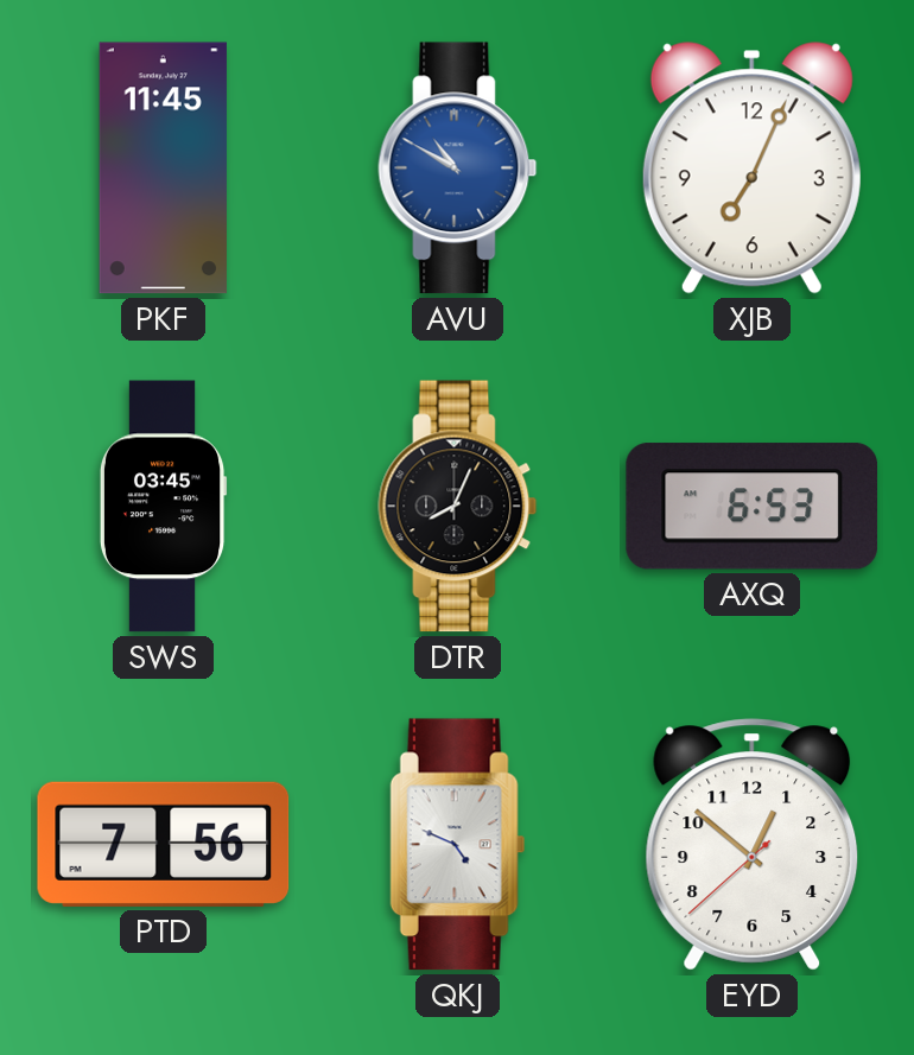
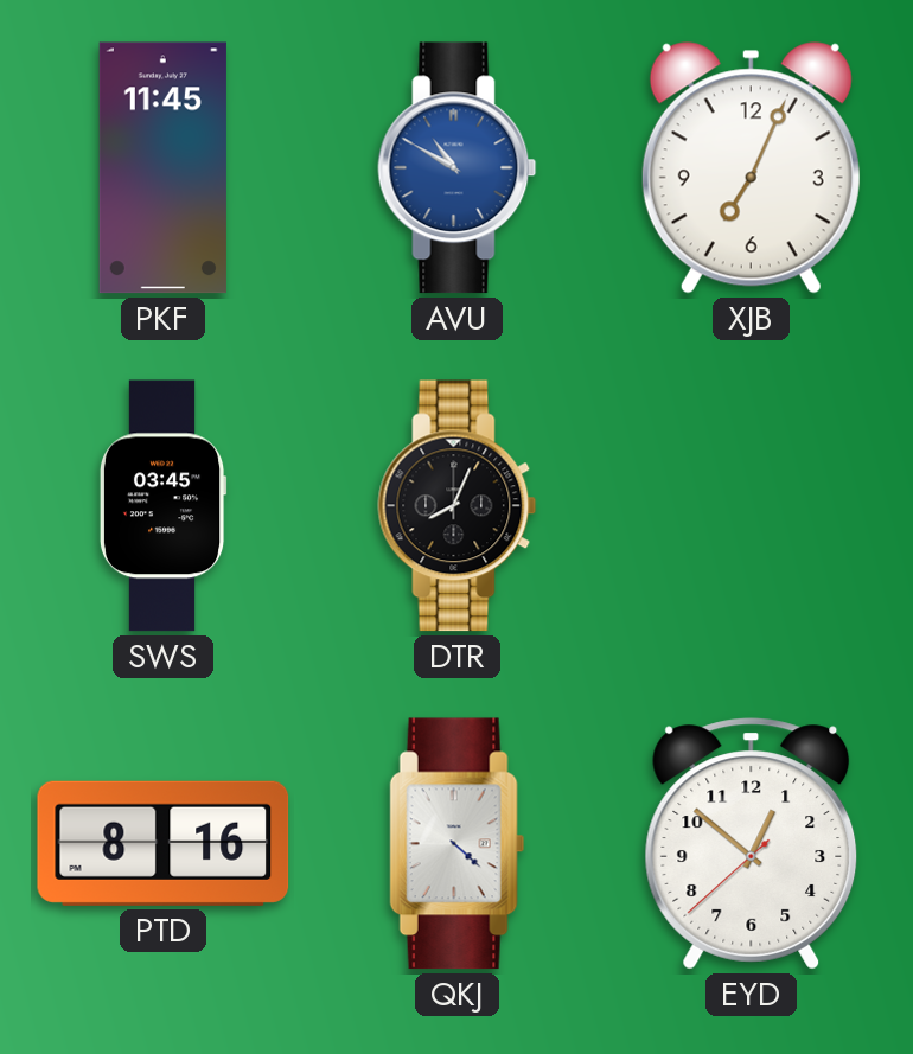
AXQ: 6:53 -> none
PTD: 7:56 -> 8:16
QKJ: 4:49 -> 4:22
